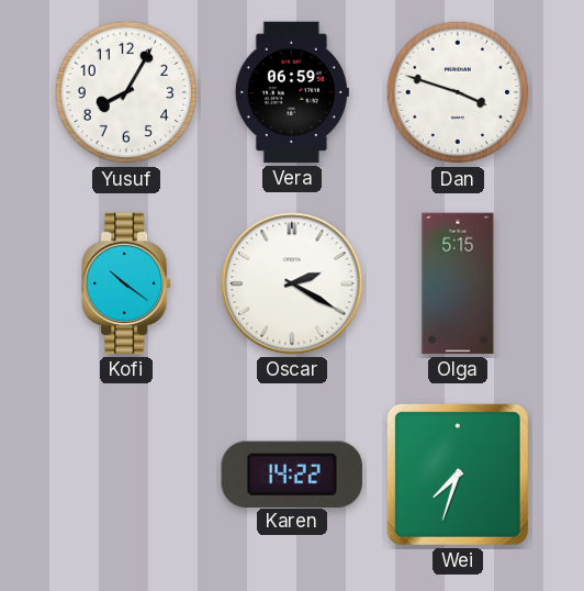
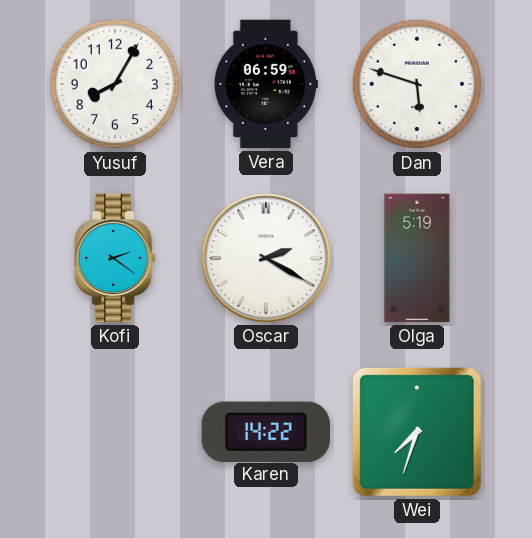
Dan: 3:48 -> 5:48
Kofi: 10:21 -> 2:21
Olga: 5:15 -> 5:19
